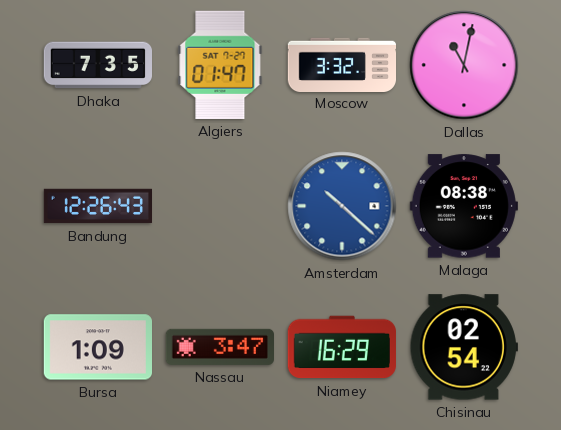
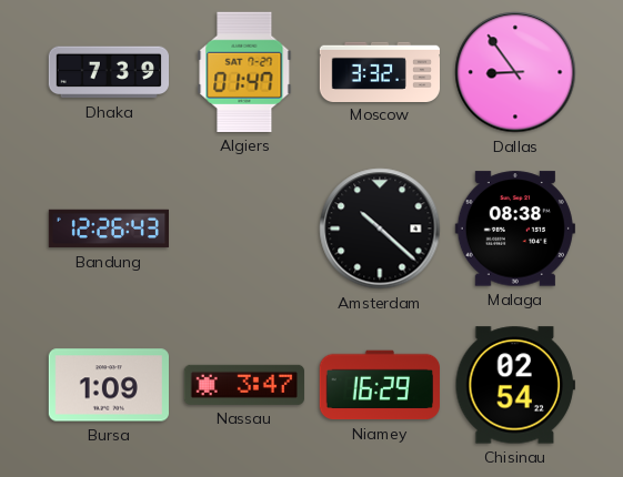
Dhaka: 7:35 -> 7:39
Dallas: 11:02 -> 8:54
Amsterdam dial: blue -> black
